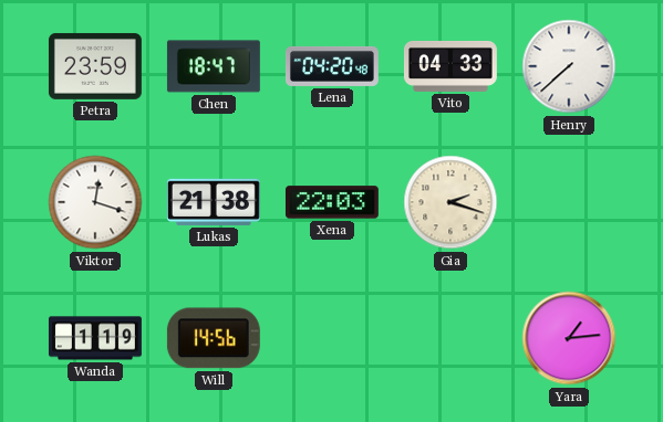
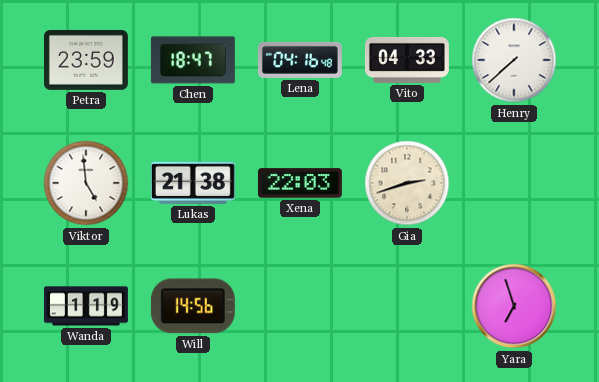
Lena: 04:20 -> 04:16
Viktor: 12:18 -> 4:59
Gia: 2:18 -> 2:42
Yara: 1:14 -> 6:57
